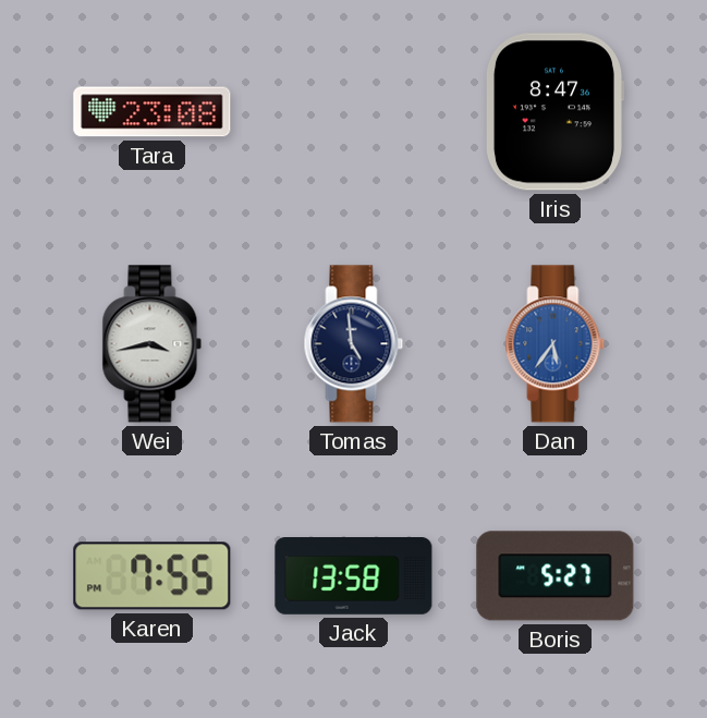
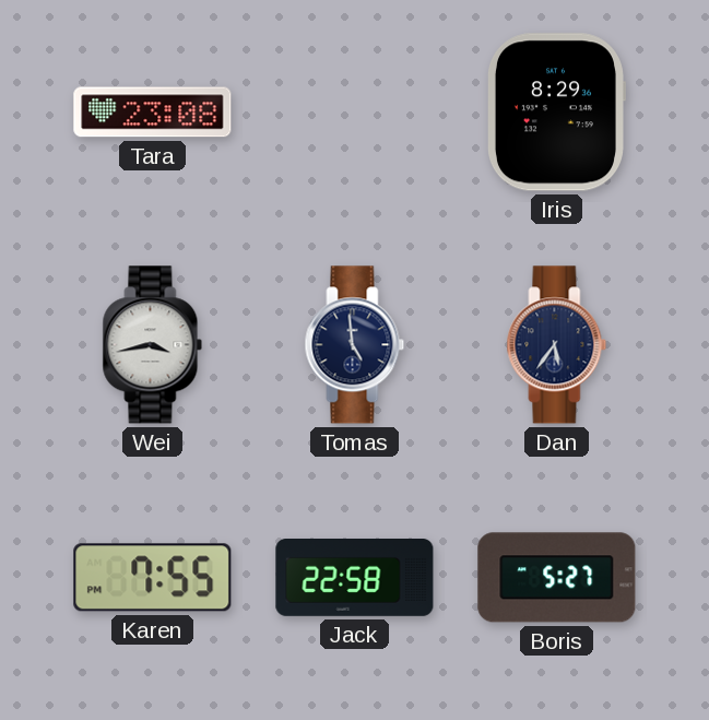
Iris: 8:47 -> 8:29
Dan dial: blue -> navy
Jack: 13:58 -> 22:58
